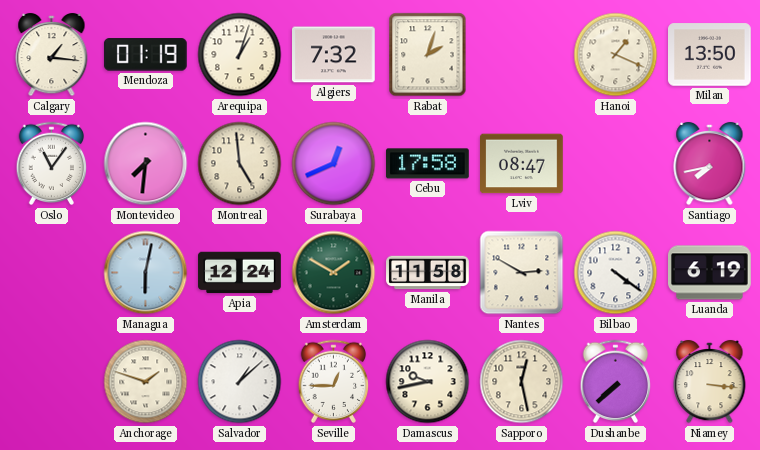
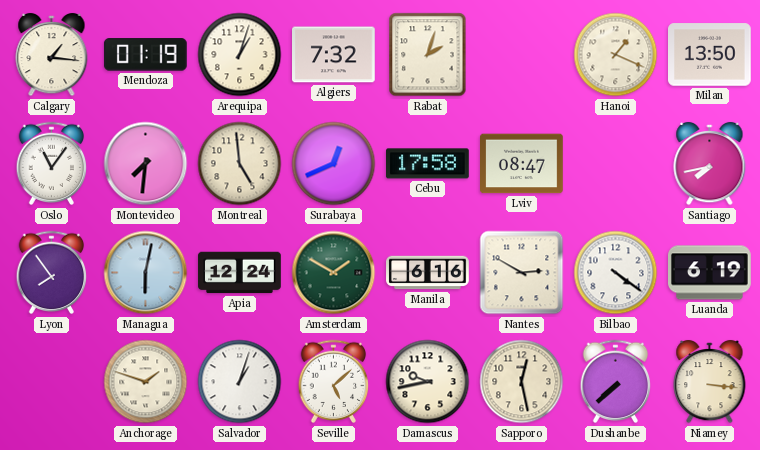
Lyon: none -> 7:54
Manila: 11:58 -> 6:16
Salvador: 1:08 -> 1:03
Seville: 12:45 -> 5:08
